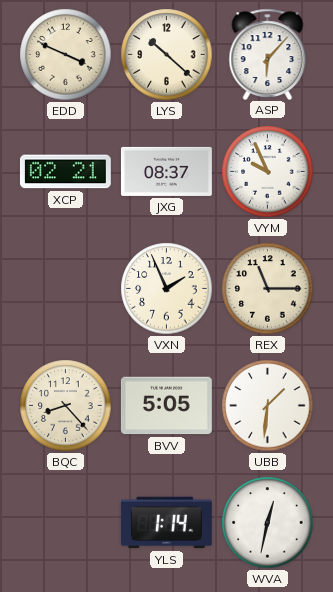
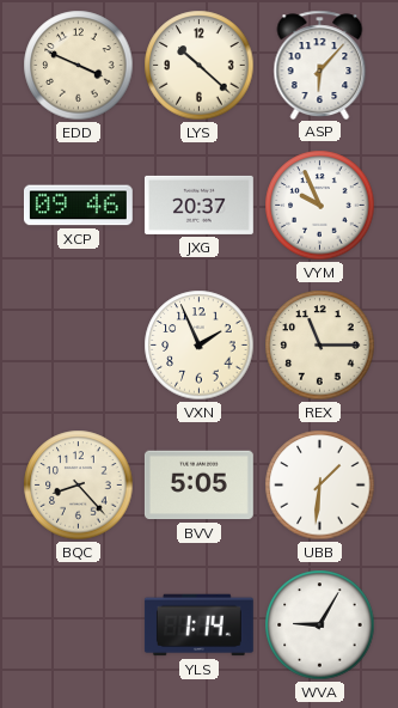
XCP: 02:21 -> 09:46
JXG: 08:37 -> 20:37
WVA: 12:32 -> 9:05
